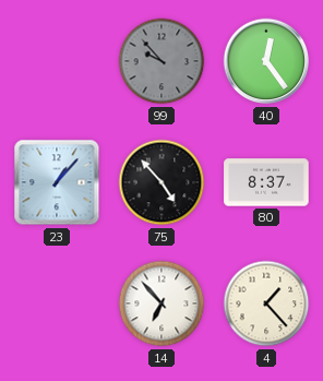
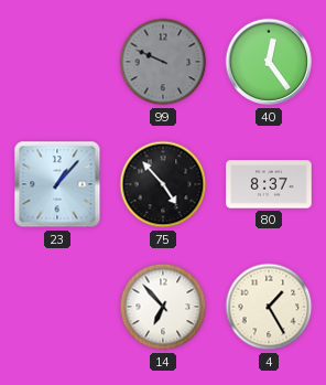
99: 9:53 -> 9:49
4: 1:23 -> 1:25
